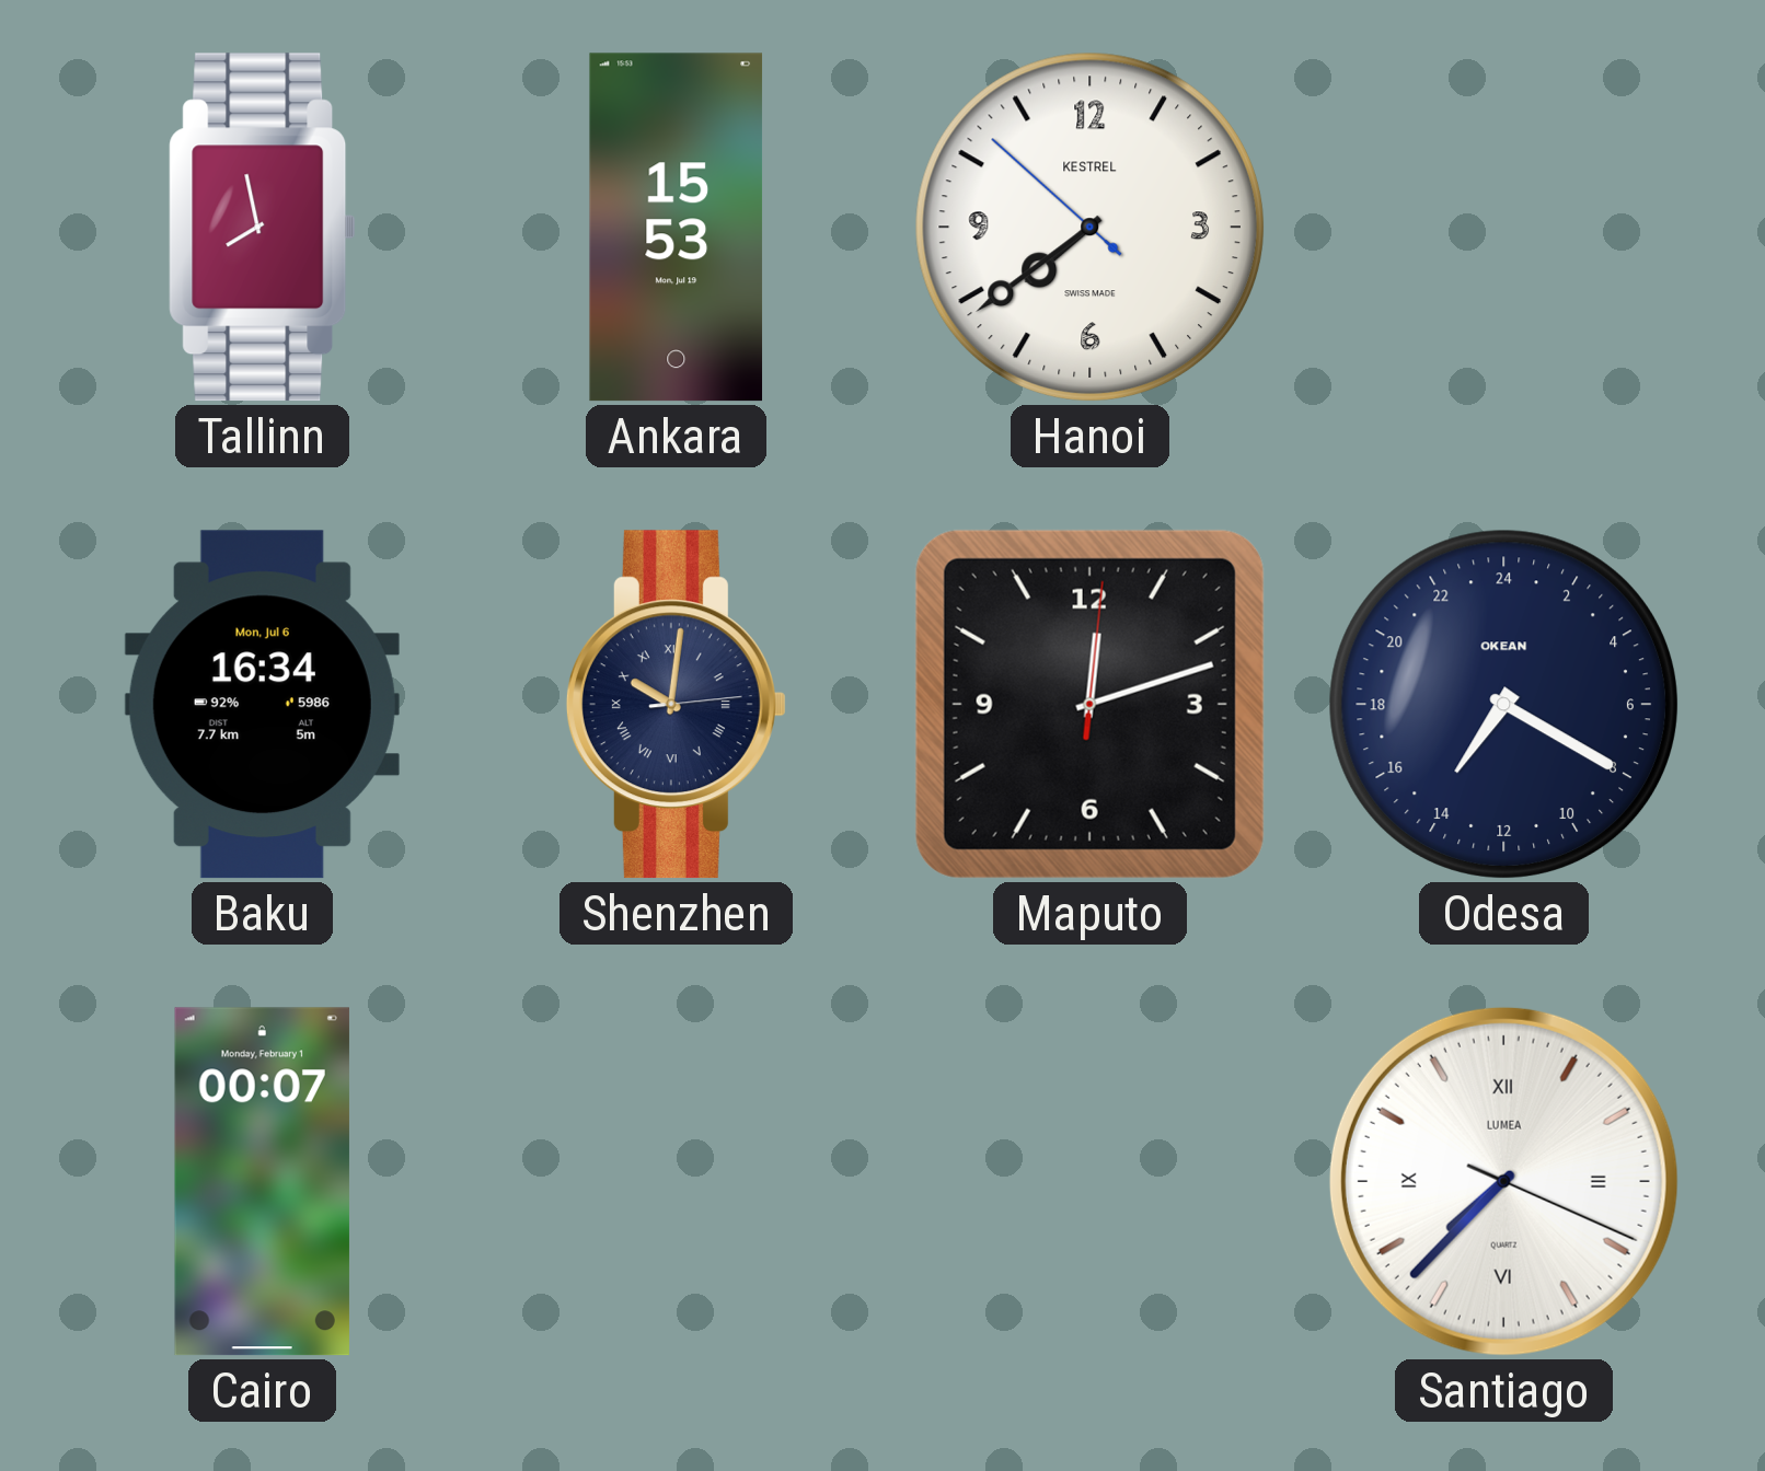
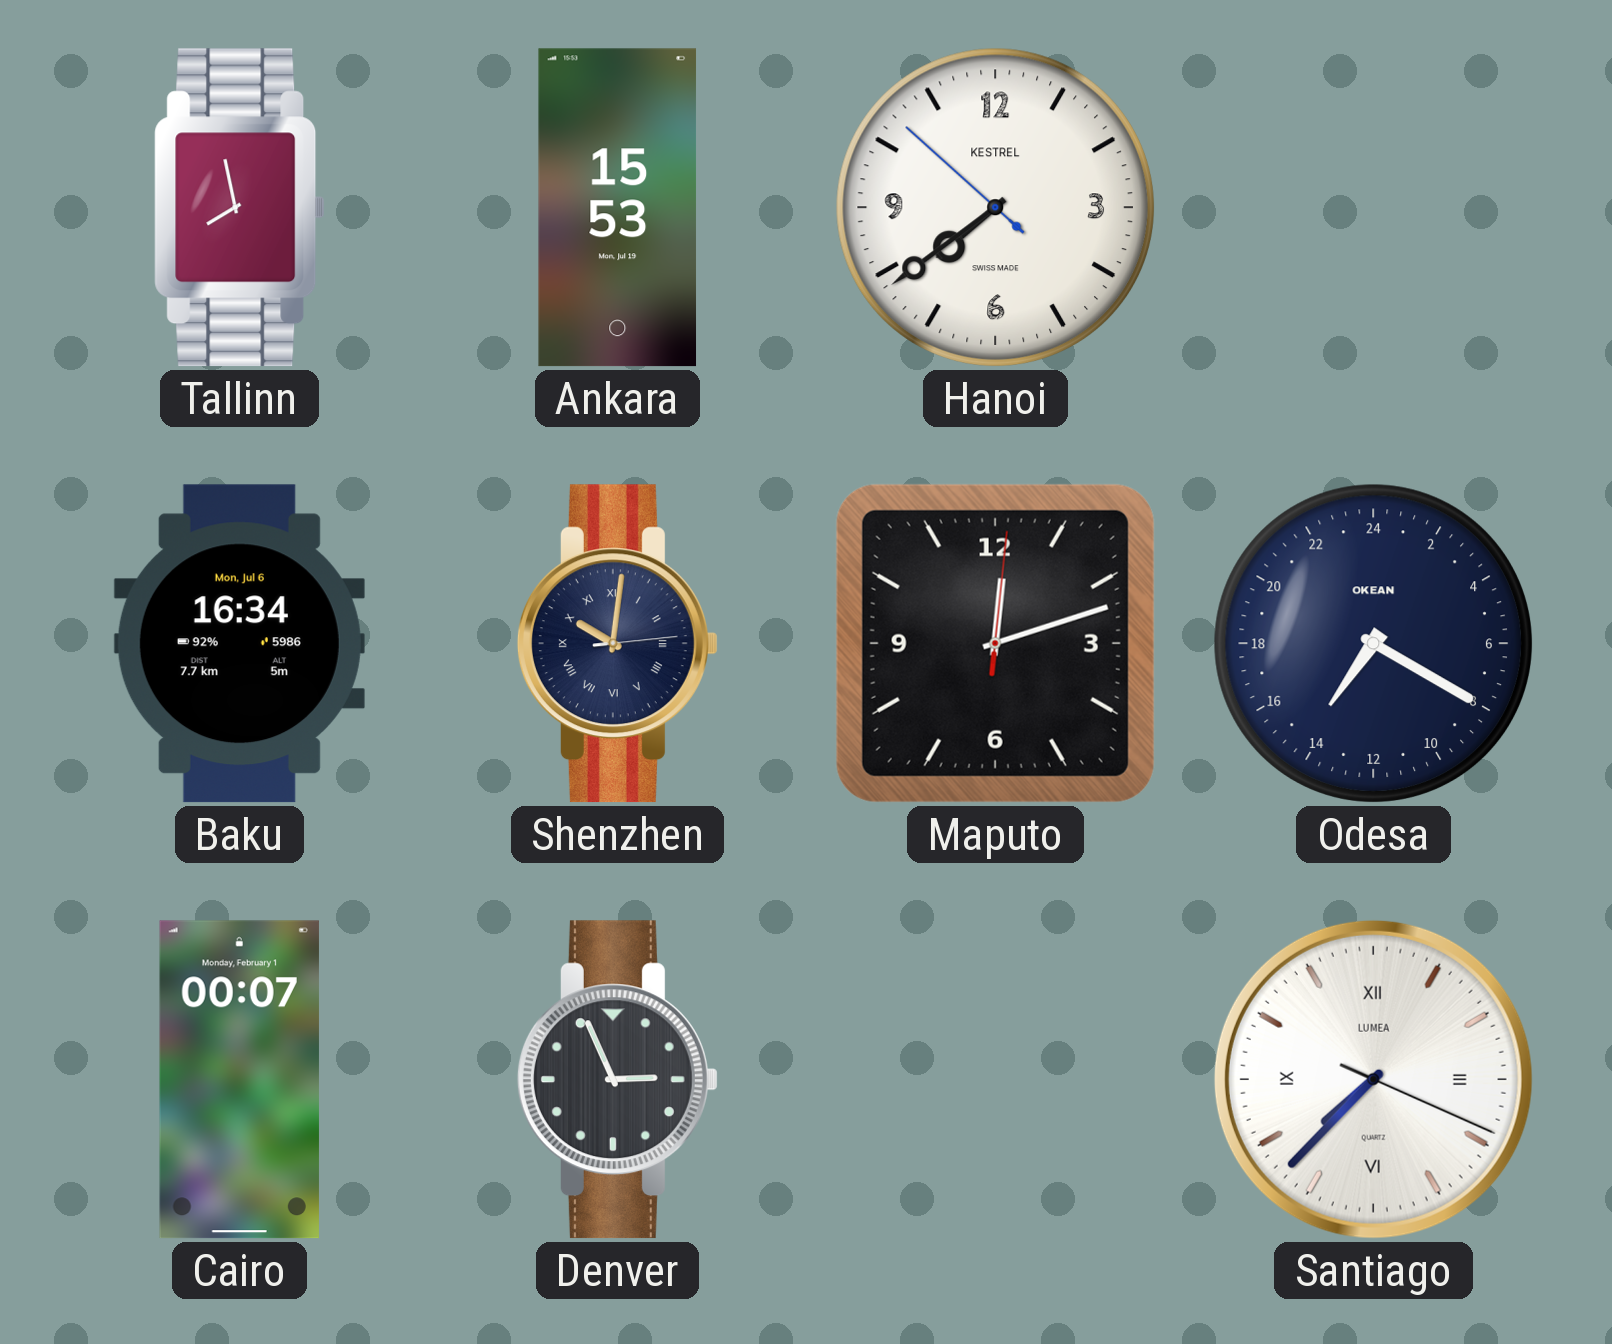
Denver: none -> 2:56
